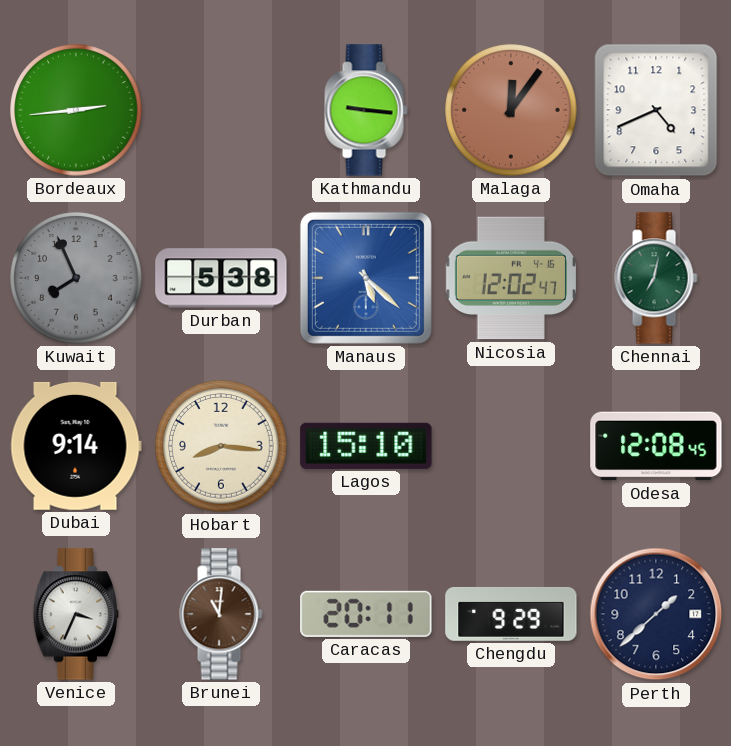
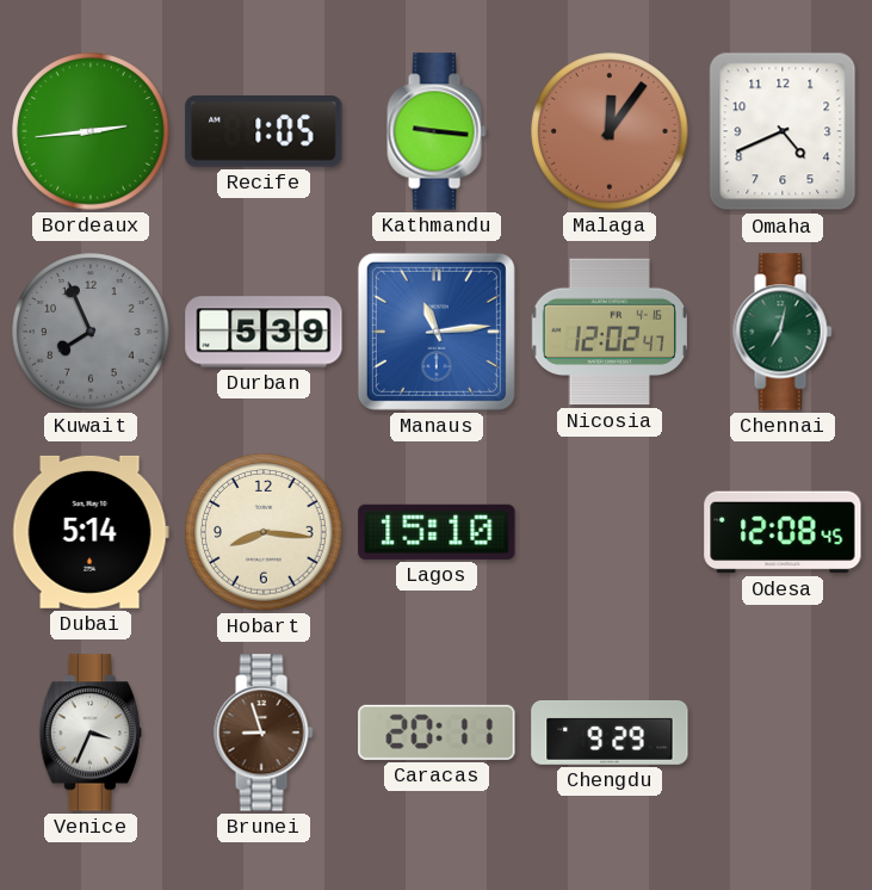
Recife: none -> 1:05
Durban: 5:38 -> 5:39
Manaus: 5:22 -> 11:14
Dubai: 9:14 -> 5:14
Brunei: 11:01 -> 8:57
Perth: 1:38 -> none
